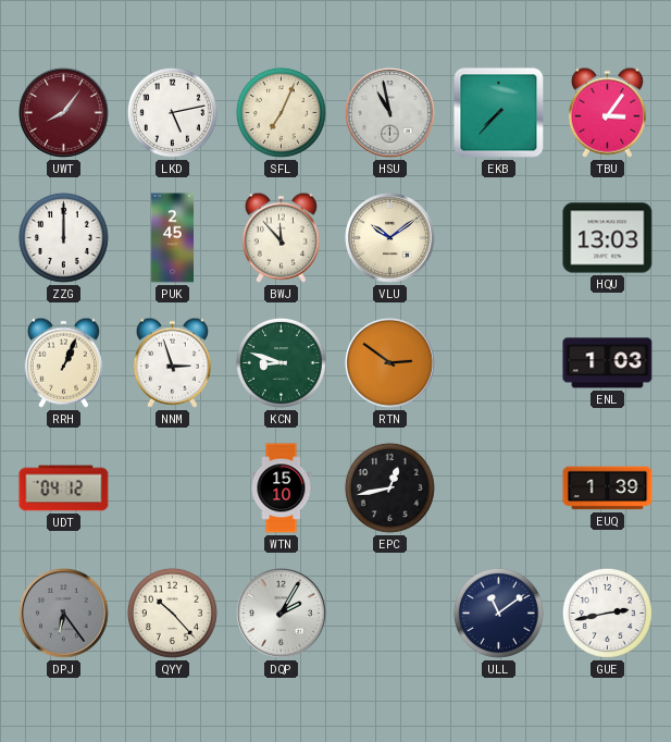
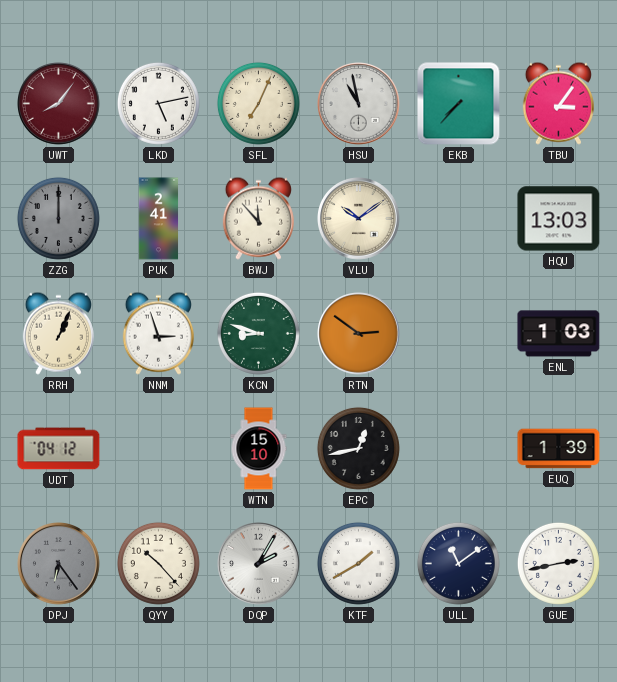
ZZG dial: white -> grey
PUK: 2:45 -> 2:41
KTF: none -> 1:40
